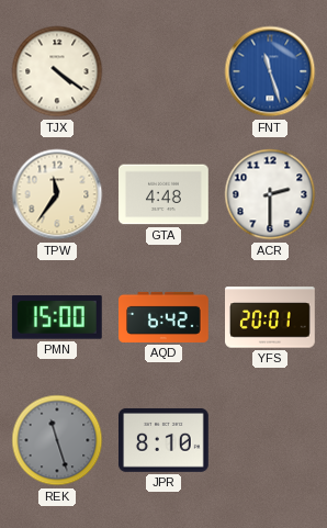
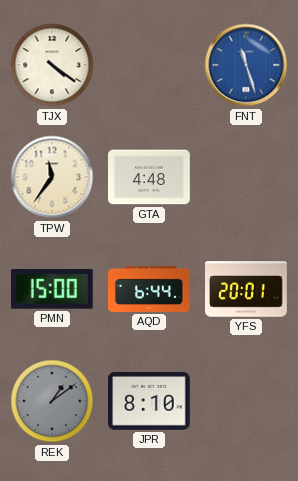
ACR: 2:30 -> none
AQD: 6:42 -> 6:44
REK: 11:27 -> 1:09
